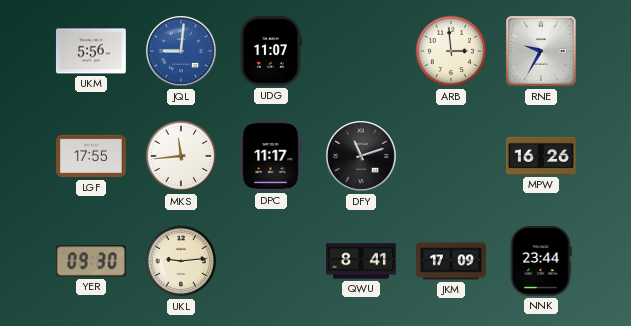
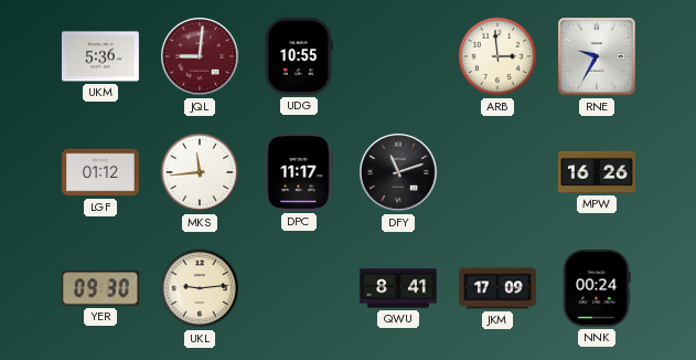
UKM: 5:56 -> 5:36
JQL dial: blue -> burgundy
UDG: 11:07 -> 10:55
LGF: 17:55 -> 01:12
NNK: 23:44 -> 00:24
